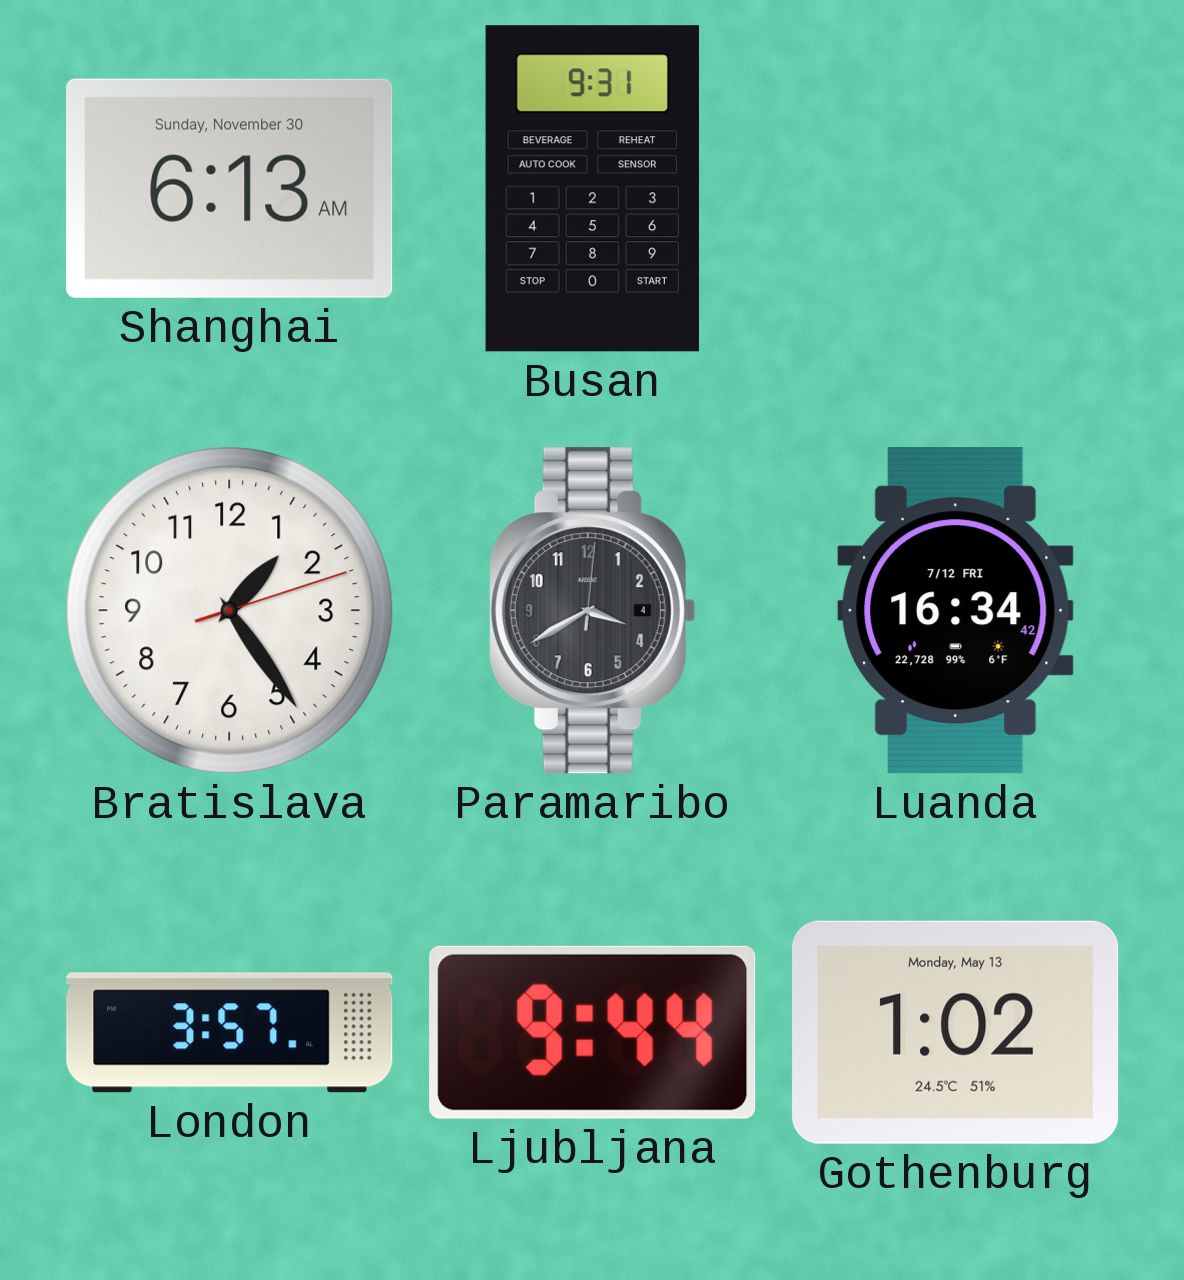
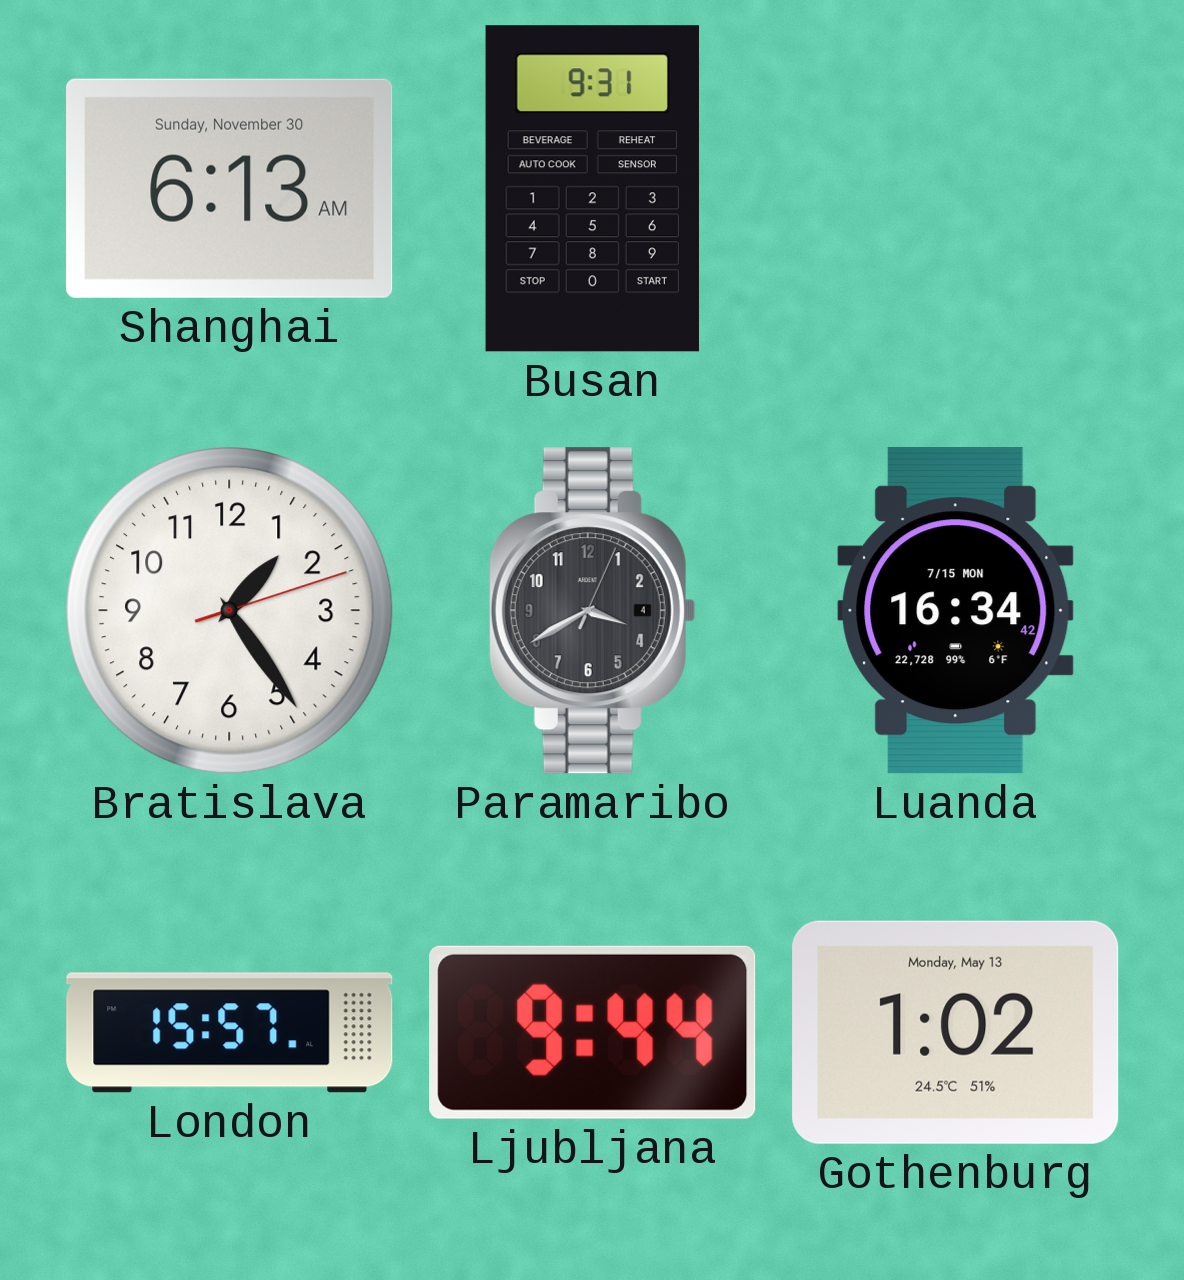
Paramaribo: 3:40:01 -> 3:40:04
Luanda date: 7/12 FRI -> 7/15 MON
London: 3:57 -> 15:57
